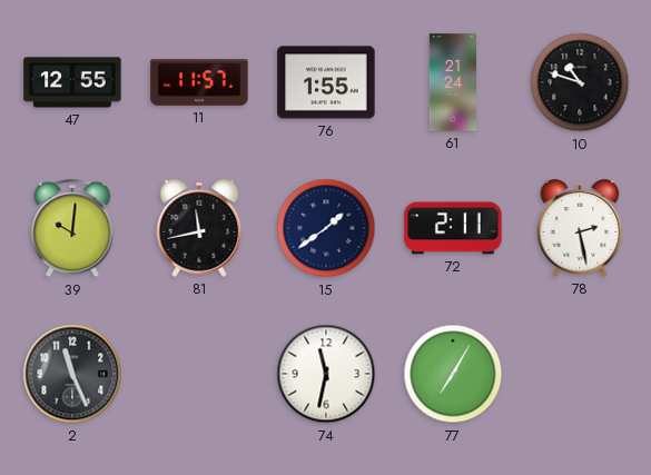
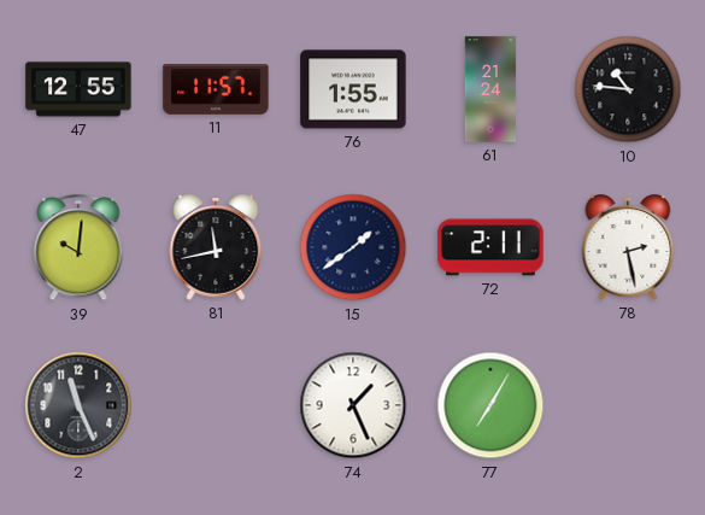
10: 10:48 -> 10:46
74: 11:32 -> 1:26
